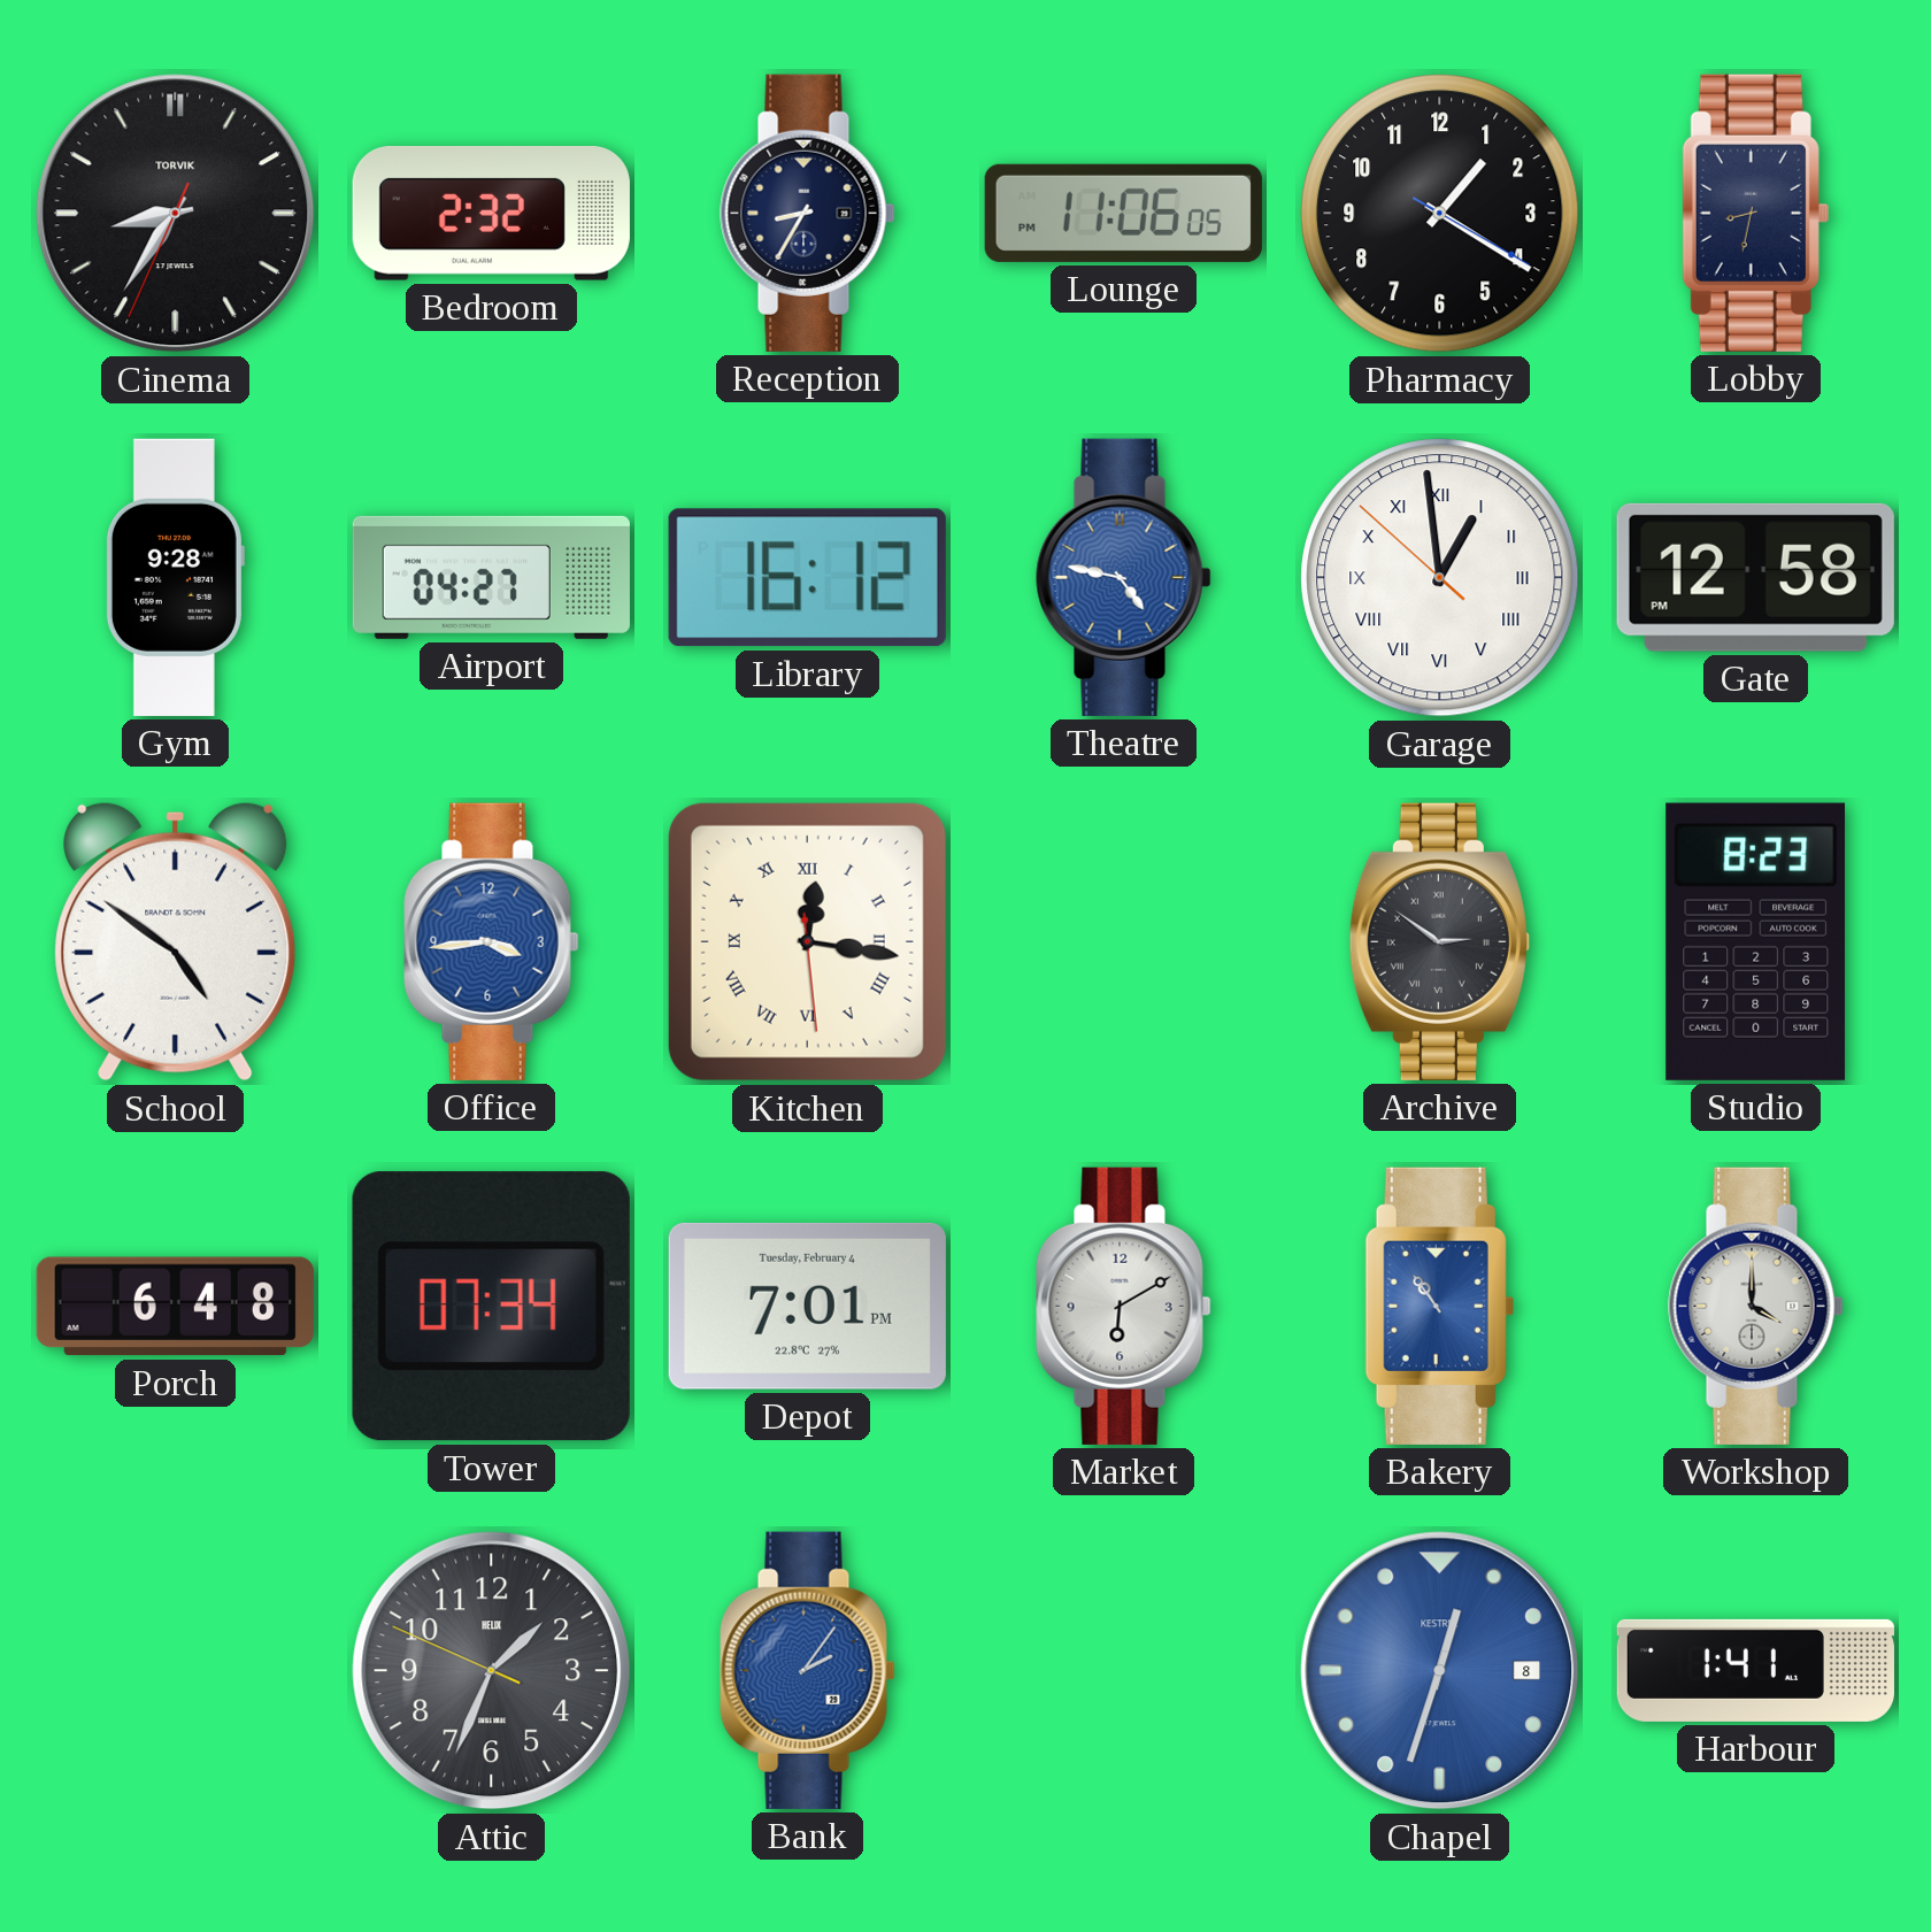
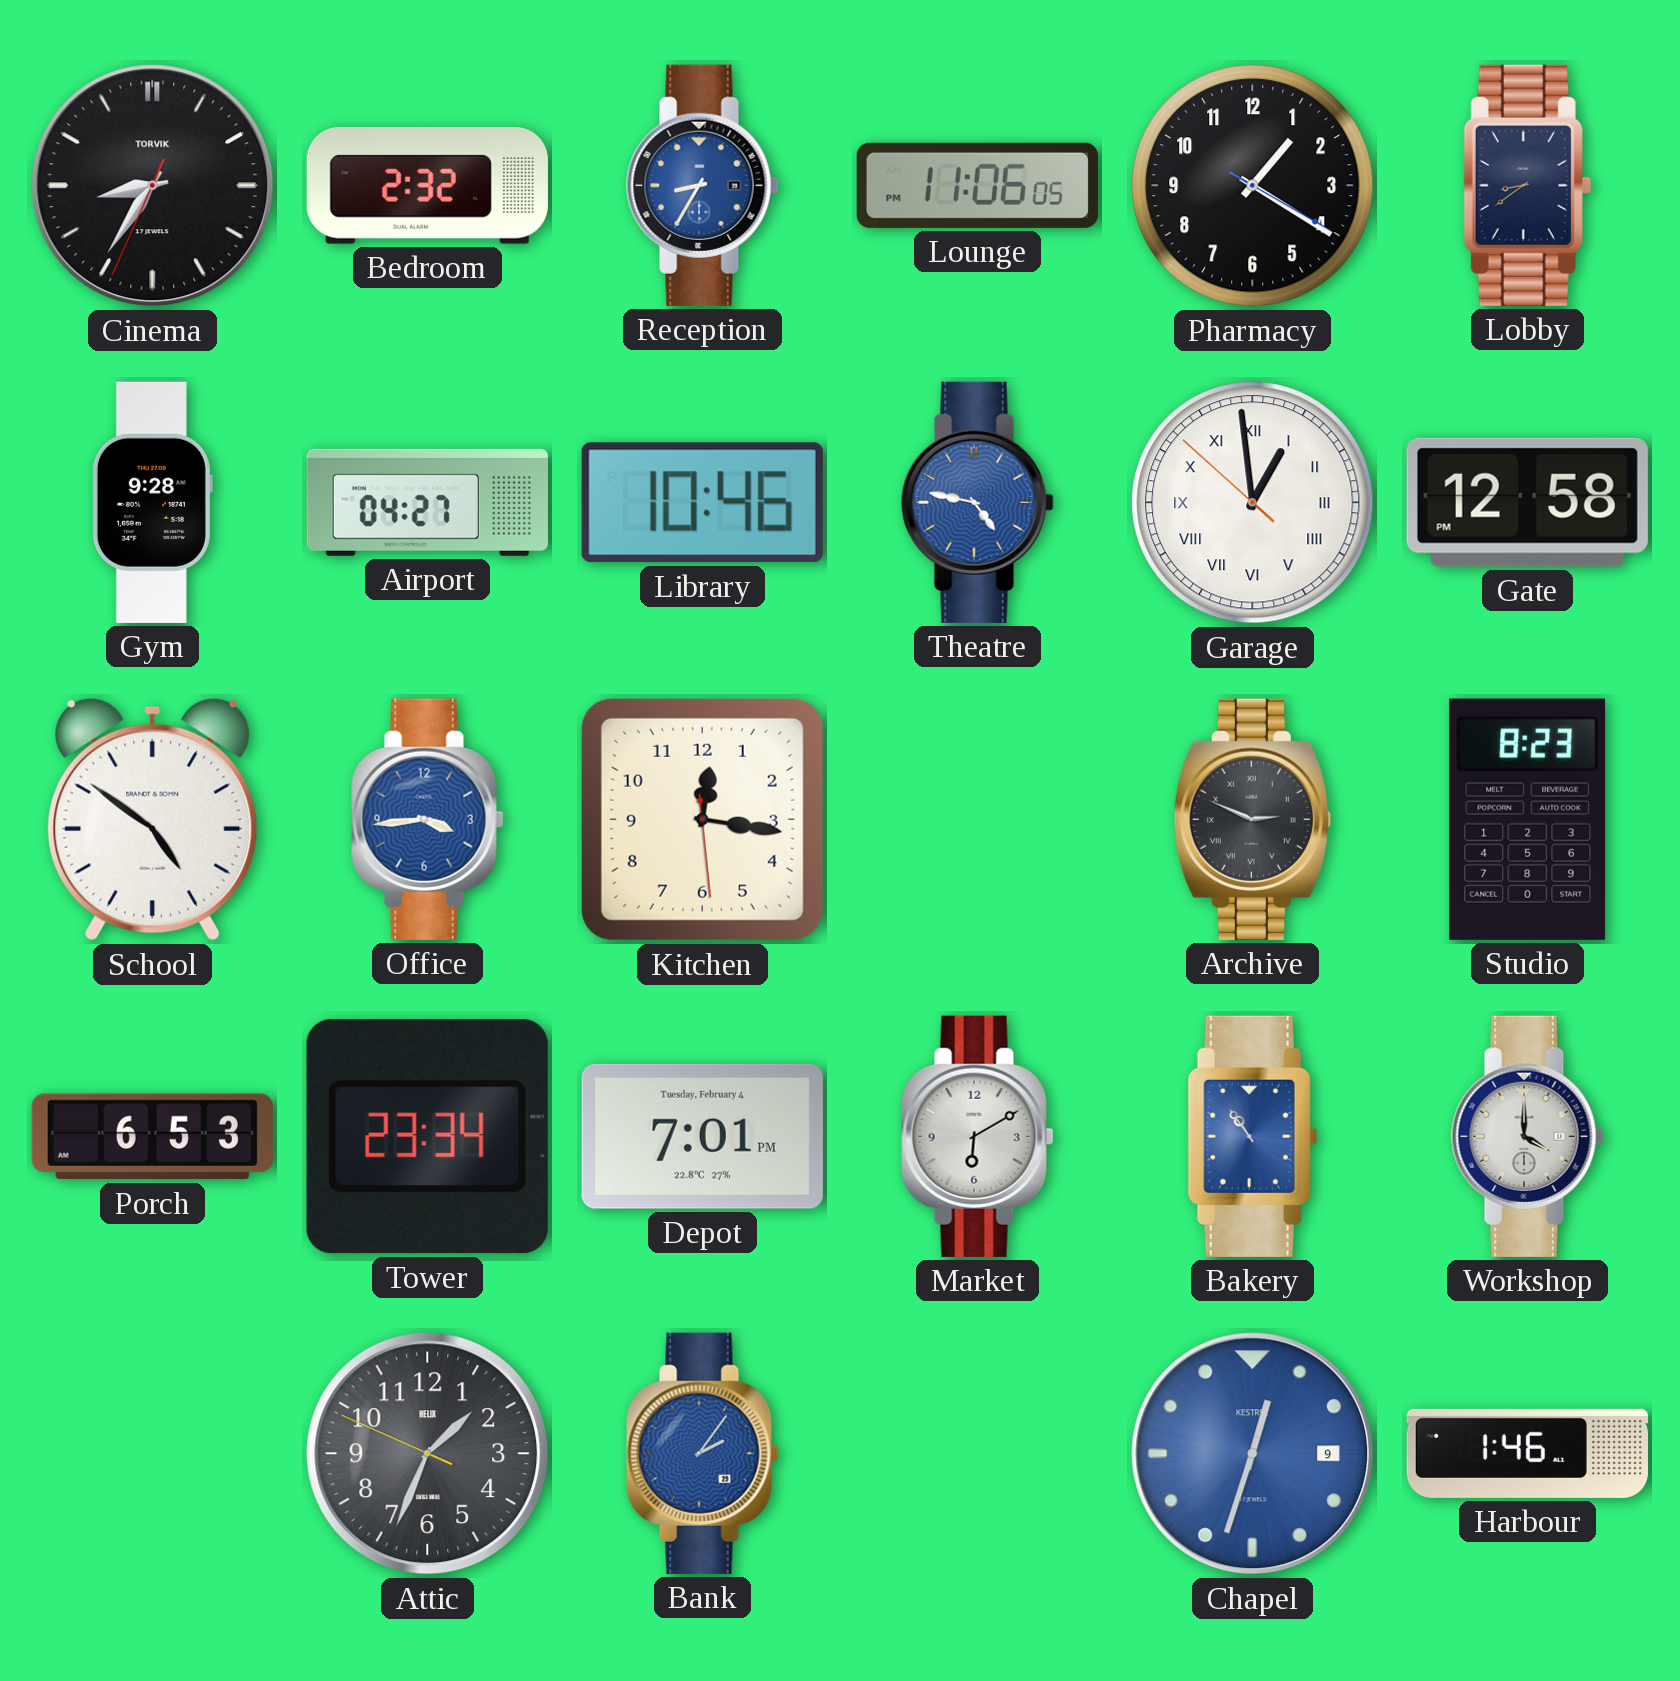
Reception dial: navy -> blue
Lobby: 8:32 -> 8:39
Library: 16:12 -> 10:46
Kitchen numerals: Roman -> Arabic
Archive: 2:51 -> 2:49
Porch: 6:48 -> 6:53
Tower: 07:34 -> 23:34
Chapel date: 8 -> 9
Harbour: 1:41 -> 1:46
